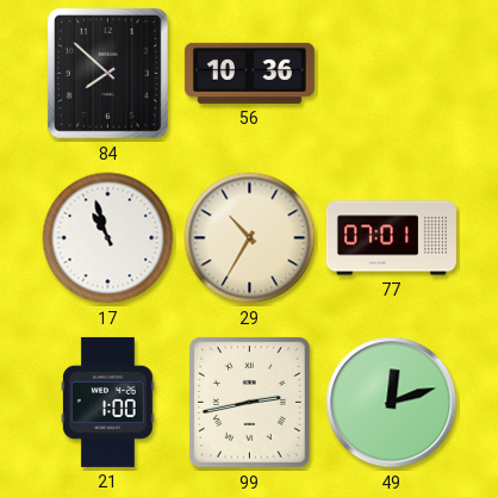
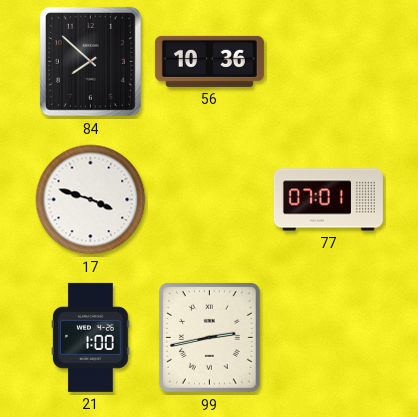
17: 10:57 -> 3:48
29: 10:35 -> none
49: 12:12 -> none
